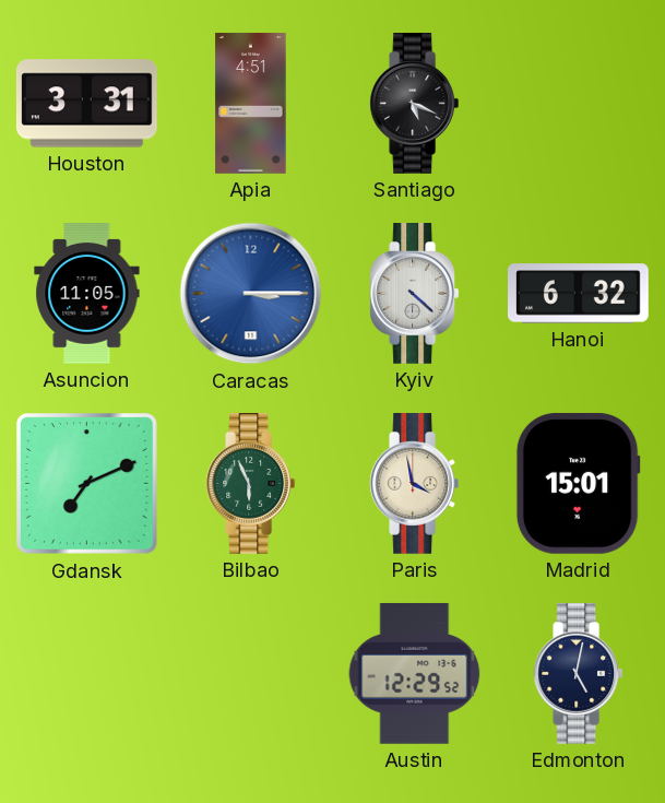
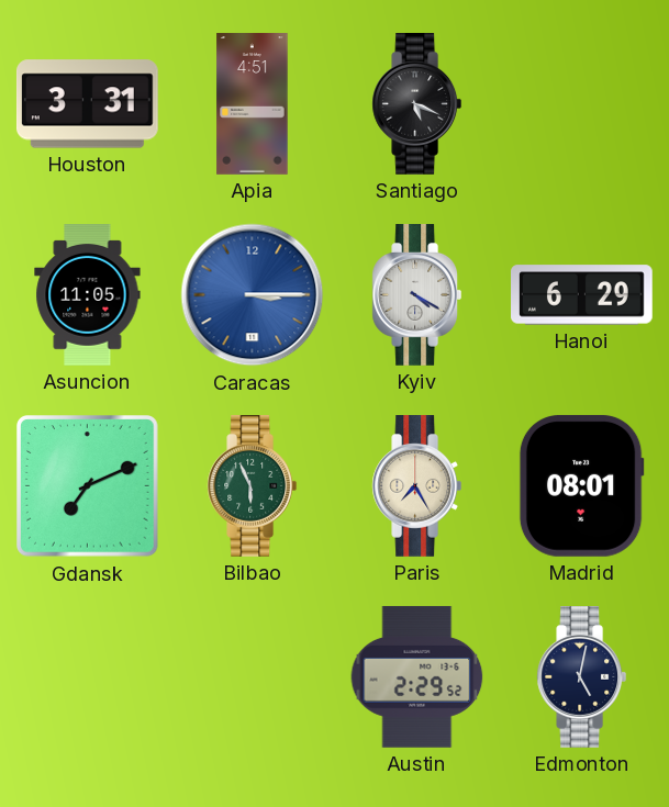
Kyiv: 4:22 -> 4:20
Hanoi: 6:32 -> 6:29
Paris: 3:58 -> 7:25
Madrid: 15:01 -> 08:01
Austin: 12:29 -> 2:29
